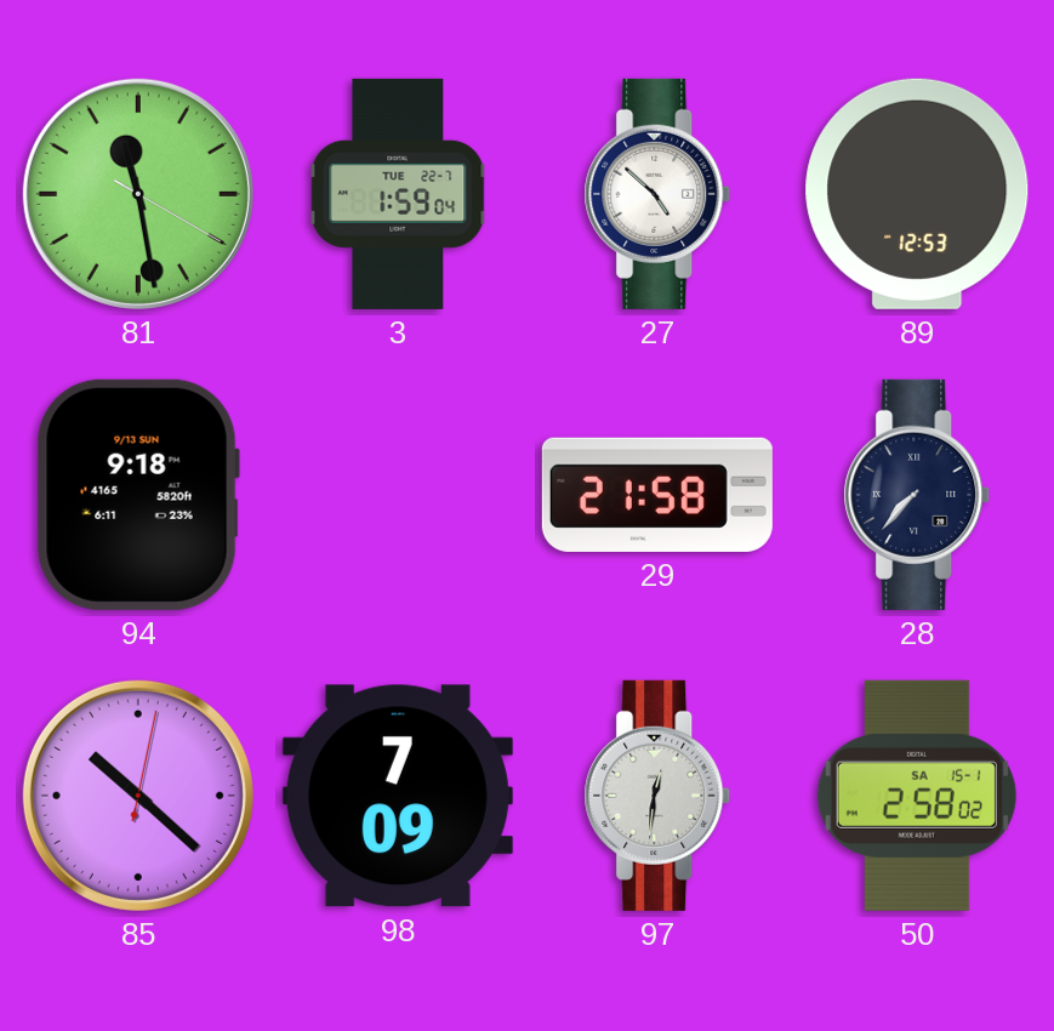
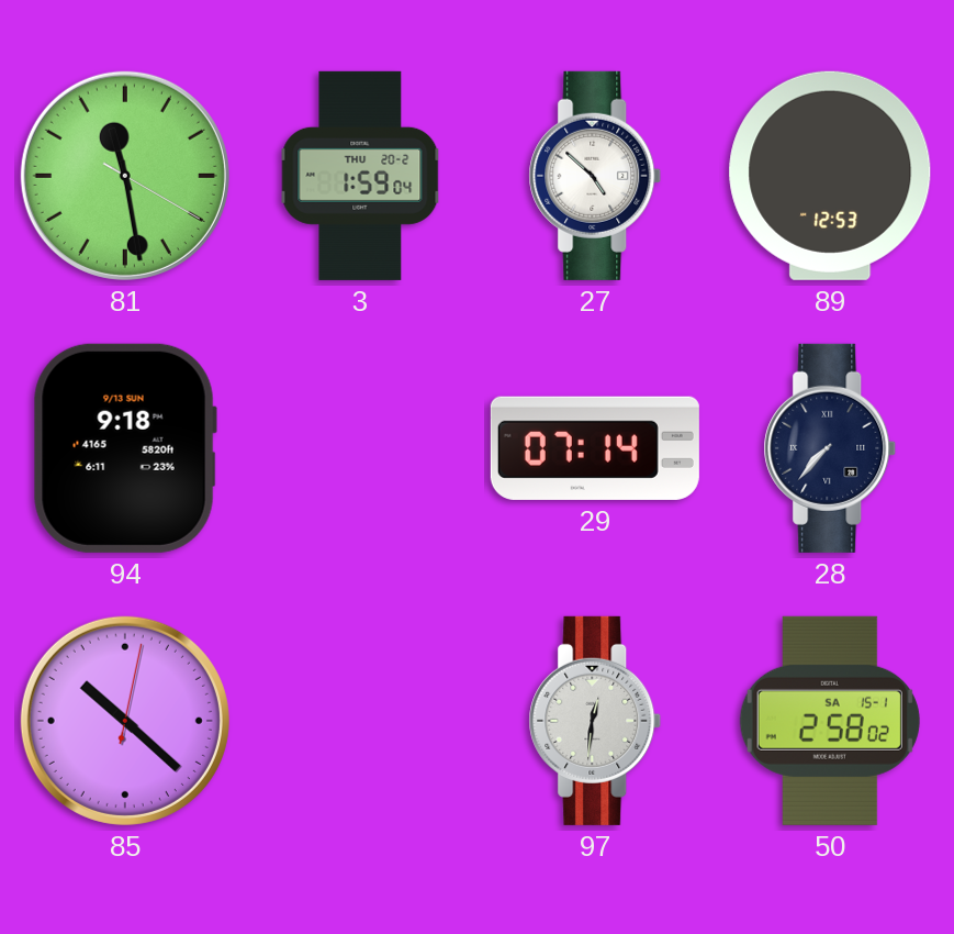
3 date: TUE 22-7 -> THU 20-2
29: 21:58 -> 07:14
98: 7:09 -> none
